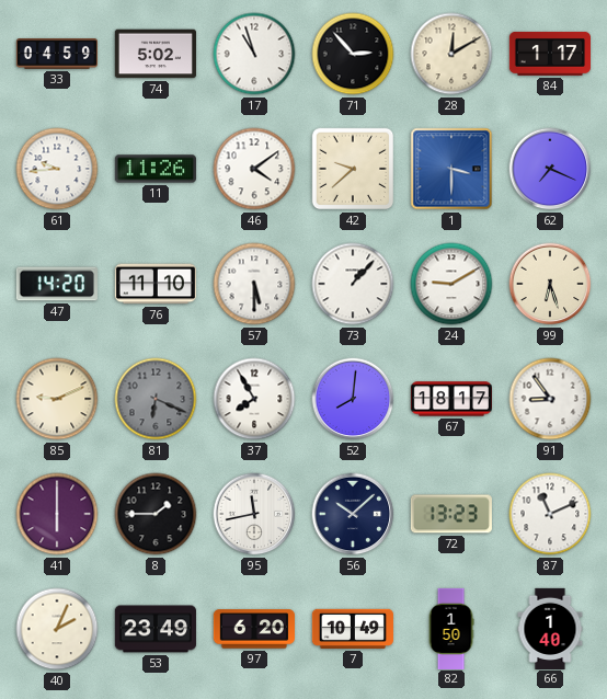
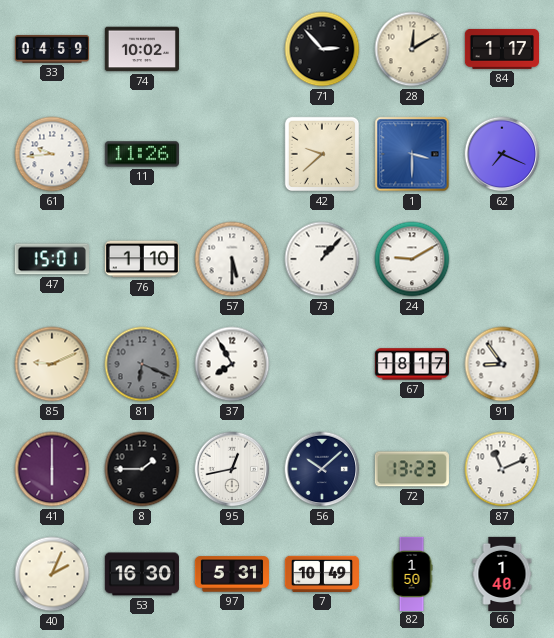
74: 5:02 -> 10:02
17: 10:57 -> none
46: 4:09 -> none
47: 14:20 -> 15:01
76: 11:10 -> 1:10
99: 6:27 -> none
52: 8:01 -> none
95: 11:43 -> 12:43
53: 23:49 -> 16:30
97: 6:20 -> 5:31
